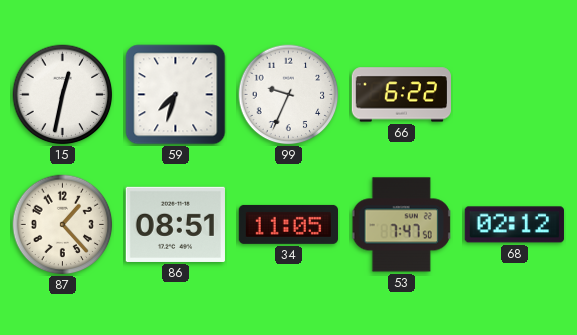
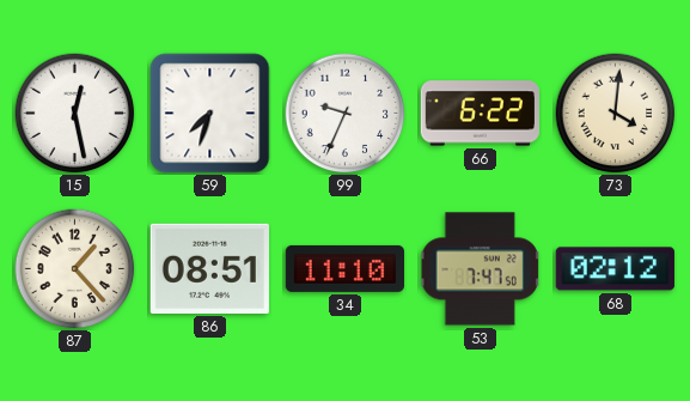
15: 12:32 -> 12:28
73: none -> 4:01
34: 11:05 -> 11:10
